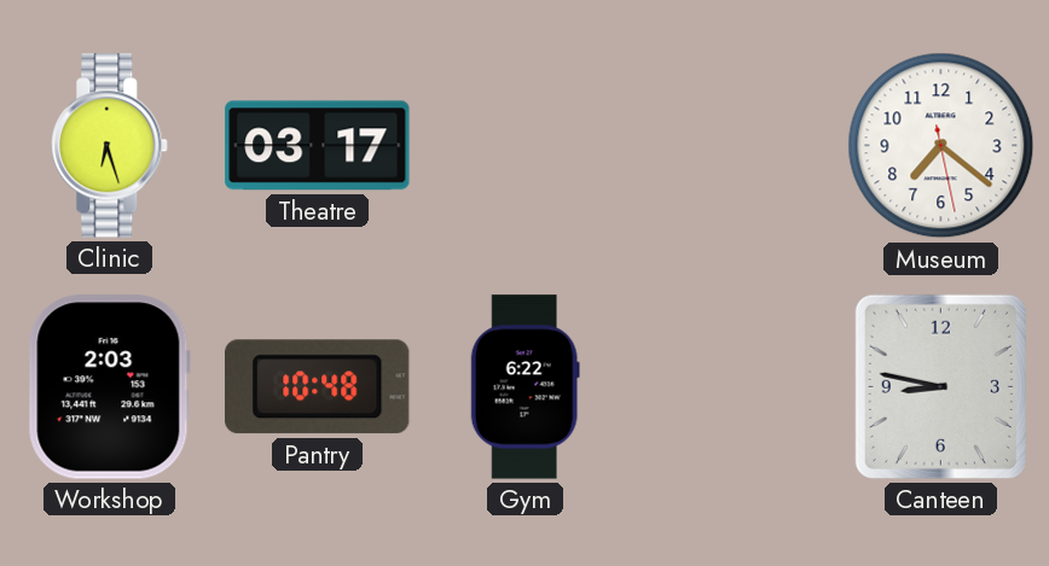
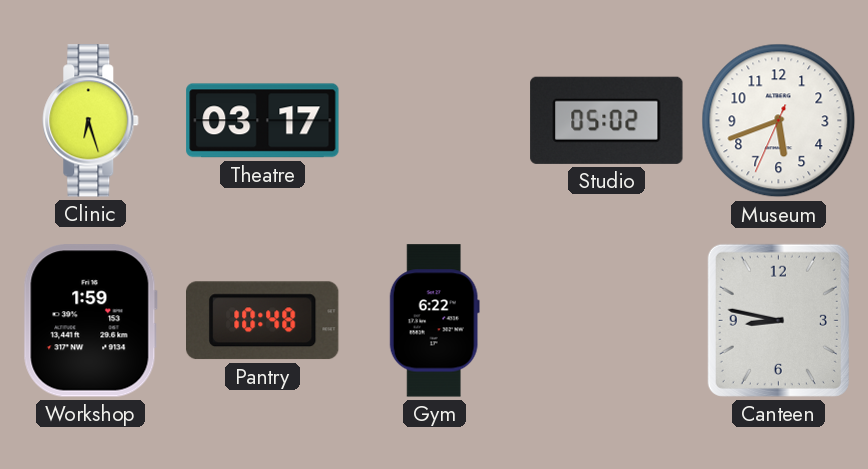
Studio: none -> 05:02
Museum: 7:21 -> 5:41
Workshop: 2:03 -> 1:59
